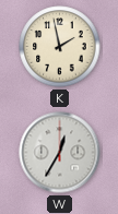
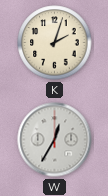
K: 1:58 -> 2:03
